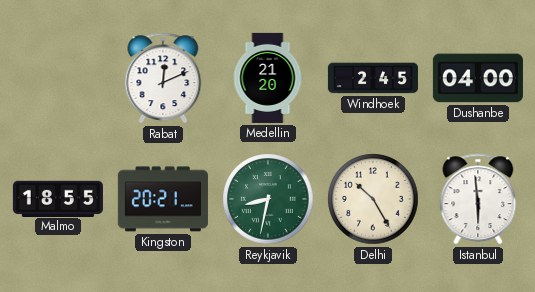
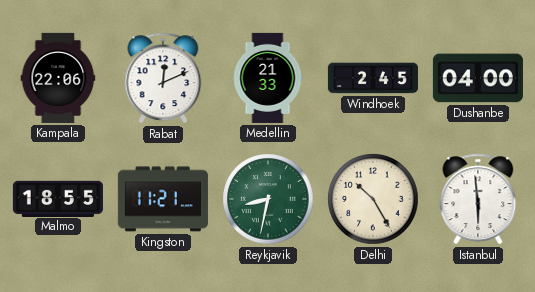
Kampala: none -> 22:06
Medellin: 21:20 -> 21:33
Kingston: 20:21 -> 11:21
